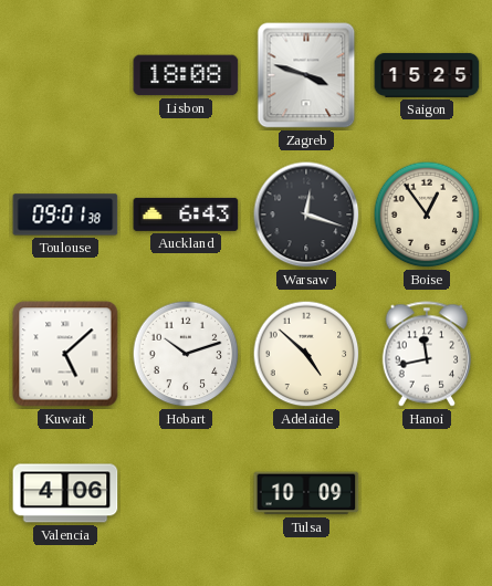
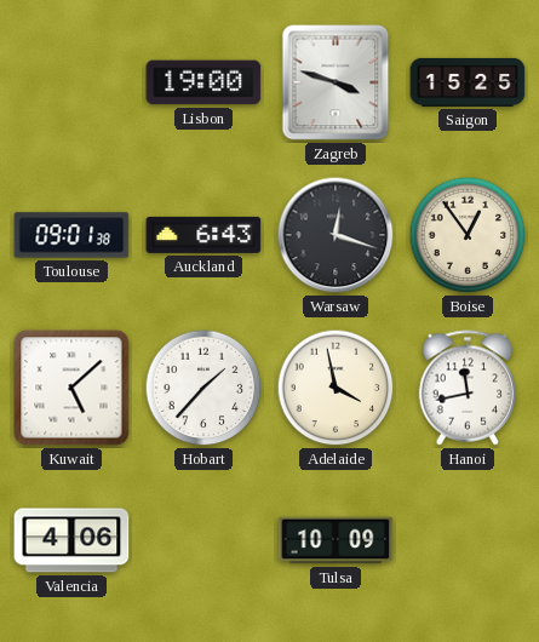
Lisbon: 18:08 -> 19:00
Hobart: 10:12 -> 1:37
Adelaide: 4:52 -> 3:58
